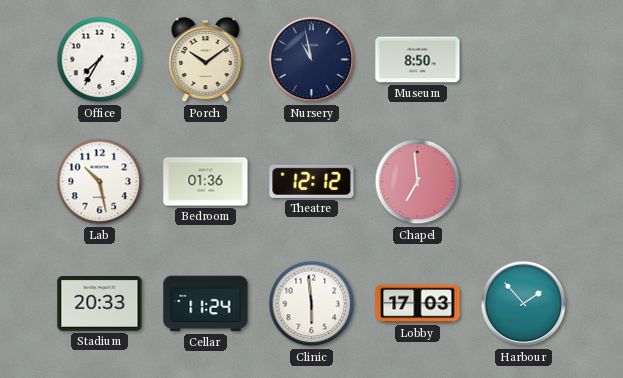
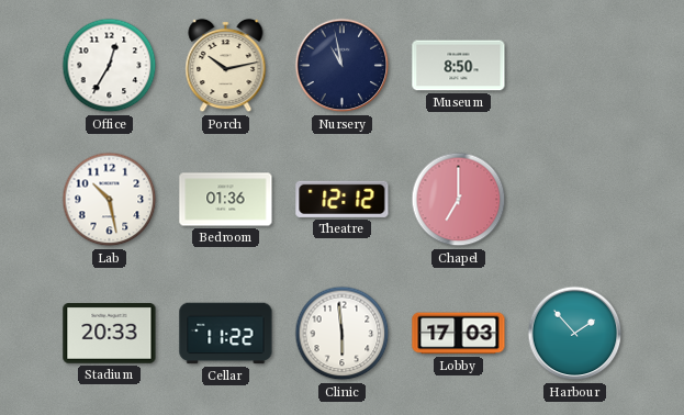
Office: 7:35 -> 12:35
Porch: 10:09 -> 10:13
Chapel: 6:59 -> 7:00
Cellar: 11:24 -> 11:22
